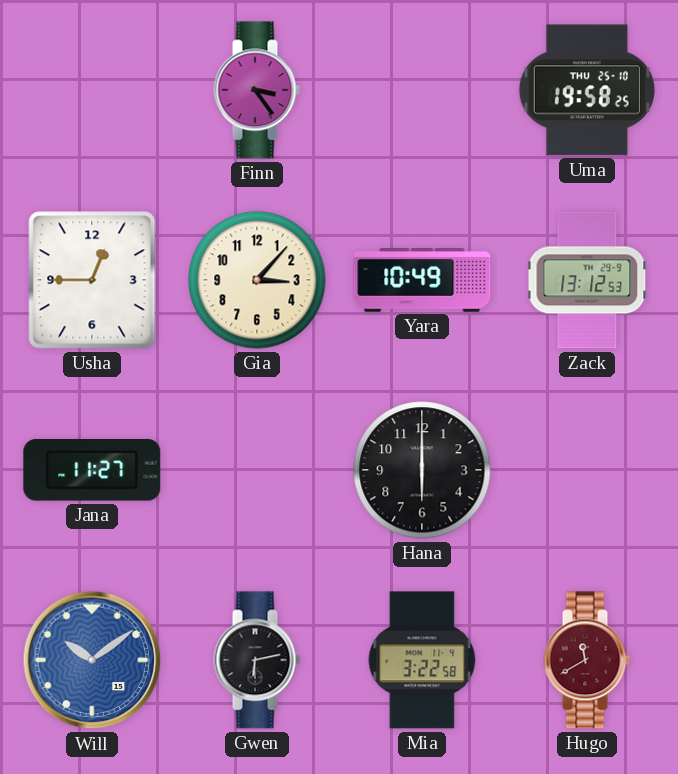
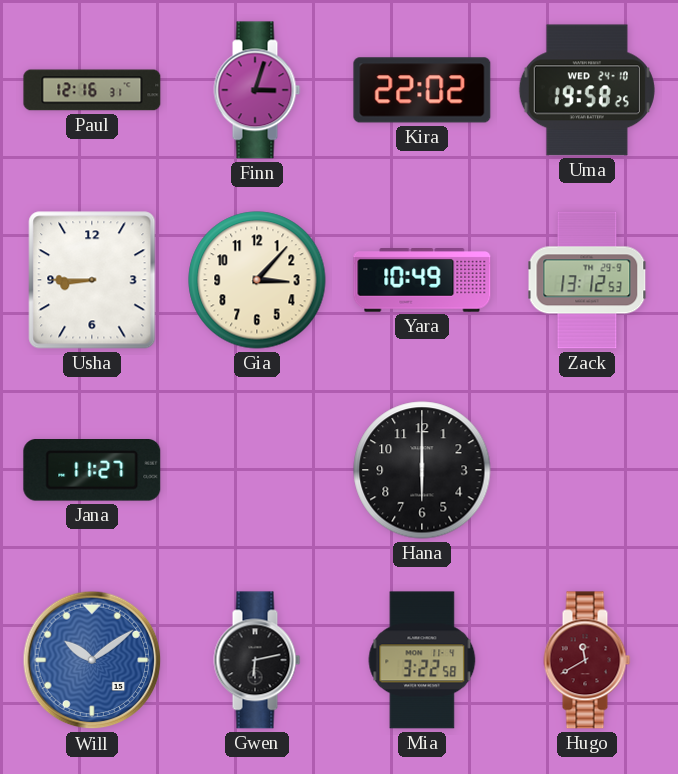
Paul: none -> 12:16
Finn: 3:24 -> 3:03
Kira: none -> 22:02
Uma date: THU 25-10 -> WED 24-10
Usha: 12:45 -> 8:45
